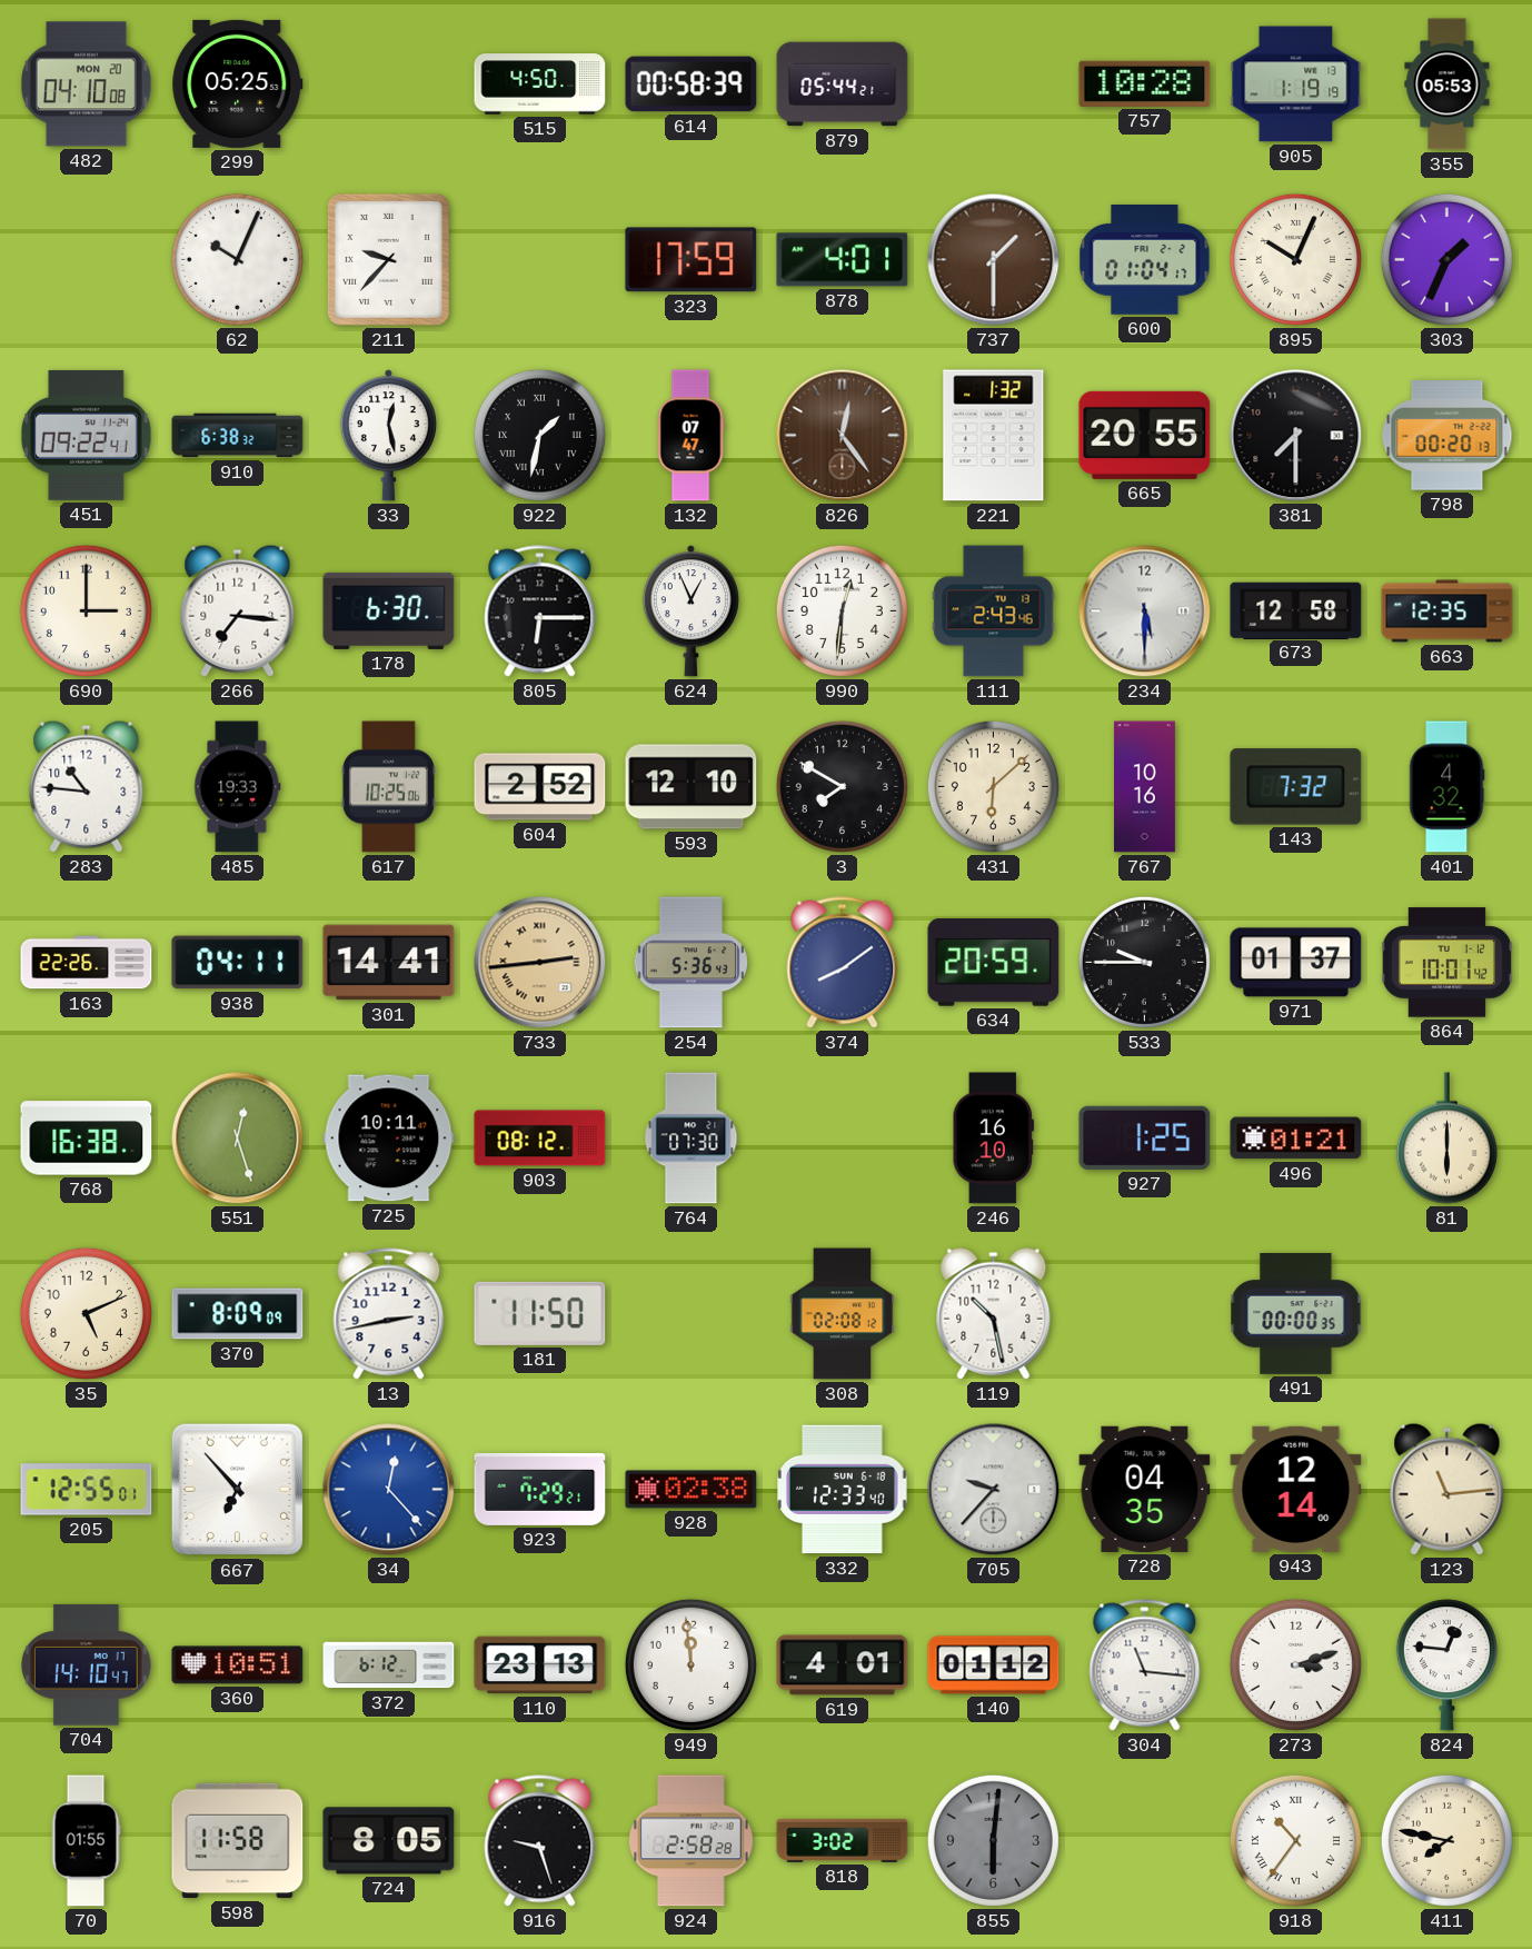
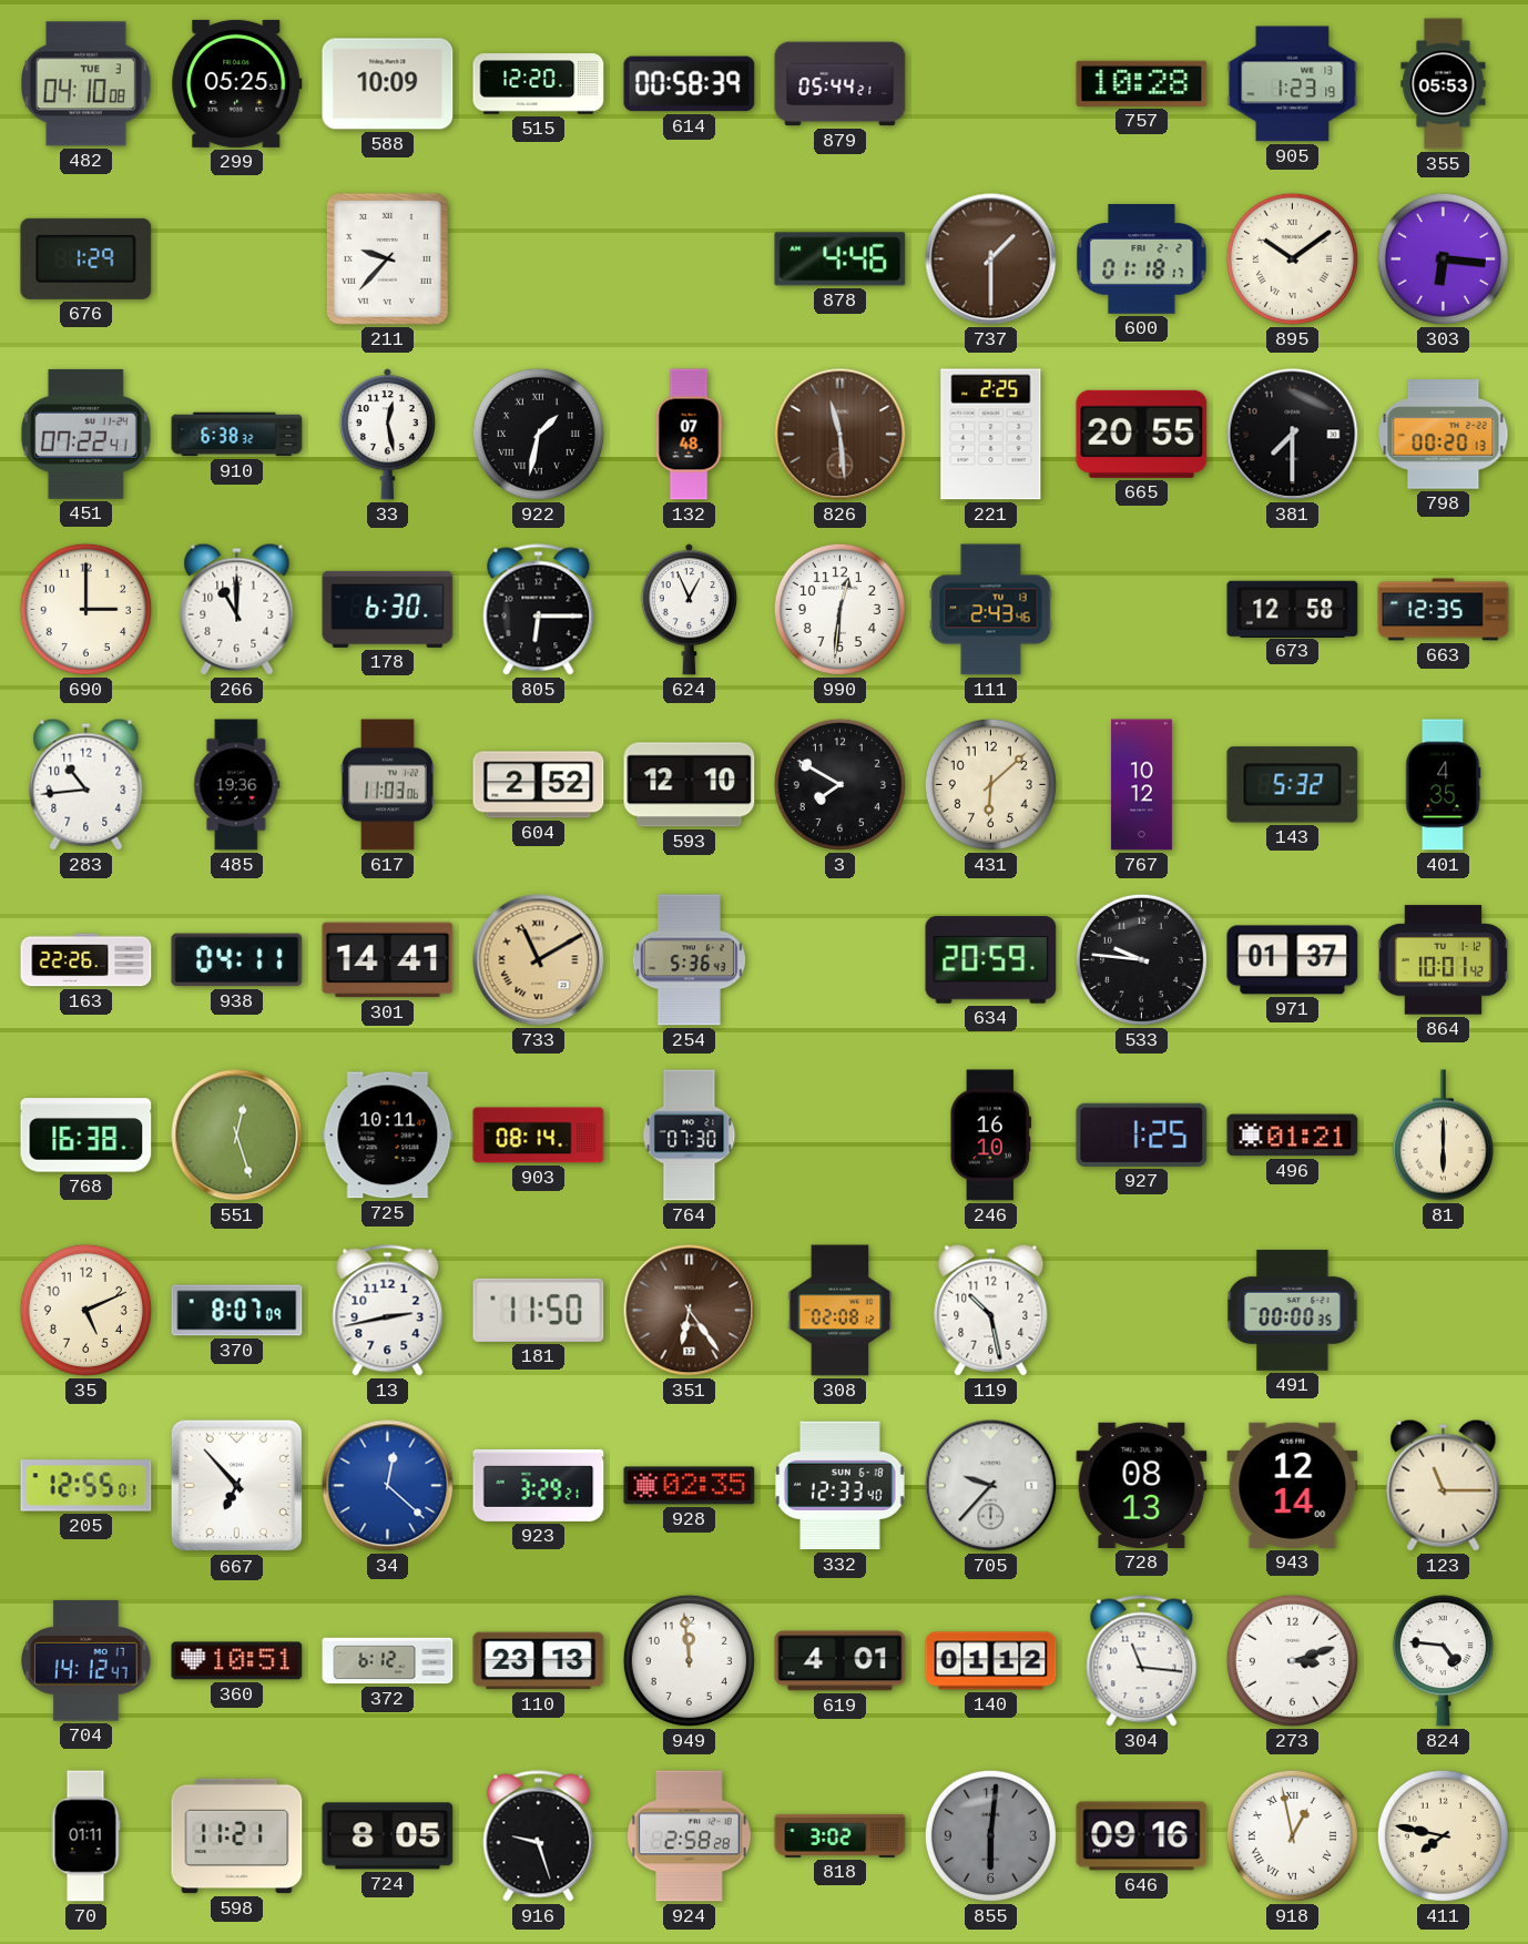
482 date: MON 20 -> TUE 3
588: none -> 10:09
515: 4:50 -> 12:20
905: 1:19 -> 1:23
676: none -> 1:29
62: 10:04 -> none
323: 17:59 -> none
878: 4:01 -> 4:46
600: 01:04 -> 01:18
895: 10:04 -> 10:09
303: 1:34 -> 6:16
451: 09:22 -> 07:22
132: 07:47 -> 07:48
826: 12:24 -> 11:29
221: 1:32 -> 2:25
266: 7:16 -> 11:00
234: 5:30 -> none
283: 10:46 -> 10:44
485: 19:33 -> 19:36
617: 10:25 -> 11:03
767: 10:16 -> 10:12
143: 7:32 -> 5:32
401: 4:32 -> 4:35
733: 2:44 -> 11:10
374: 8:09 -> none
533: 9:45 -> 9:46
903: 08:12 -> 08:14
370: 8:09 -> 8:07
351: none -> 6:24
34: 12:23 -> 12:22
923: 7:29 -> 3:29
928: 02:38 -> 02:35
728: 04:35 -> 08:13
123: 11:14 -> 11:15
704: 14:10 -> 14:12
824: 12:46 -> 4:46
70: 01:55 -> 01:11
598: 11:58 -> 11:21
646: none -> 09:16
918: 10:36 -> 12:58
